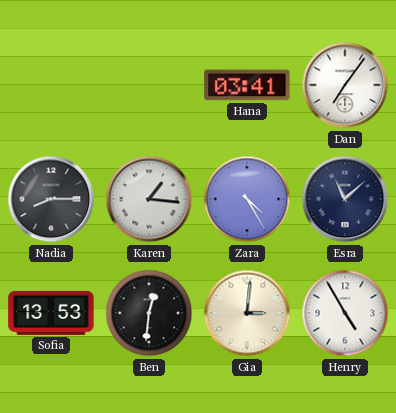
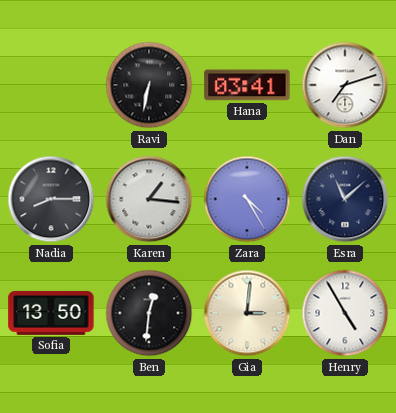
Ravi: none -> 6:32
Dan: 7:06 -> 7:12
Sofia: 13:53 -> 13:50
